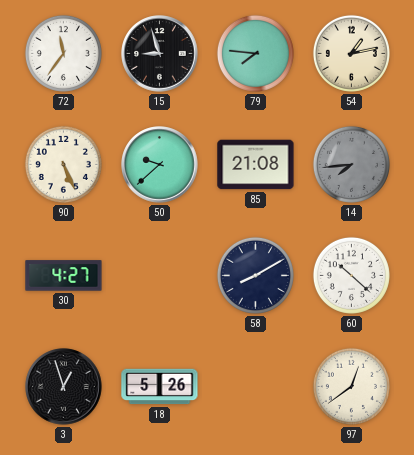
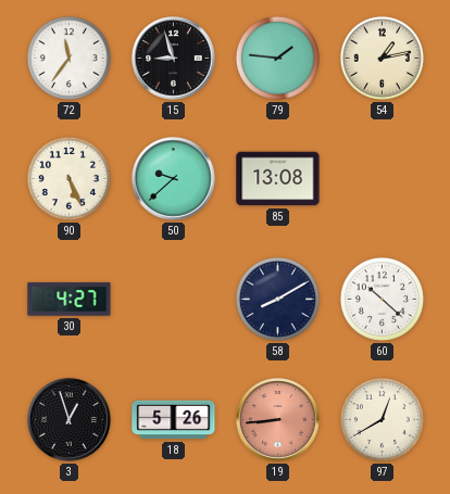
79: 7:46 -> 1:46
85: 21:08 -> 13:08
14: 7:44 -> none
19: none -> 8:44
97: 12:39 -> 12:40
